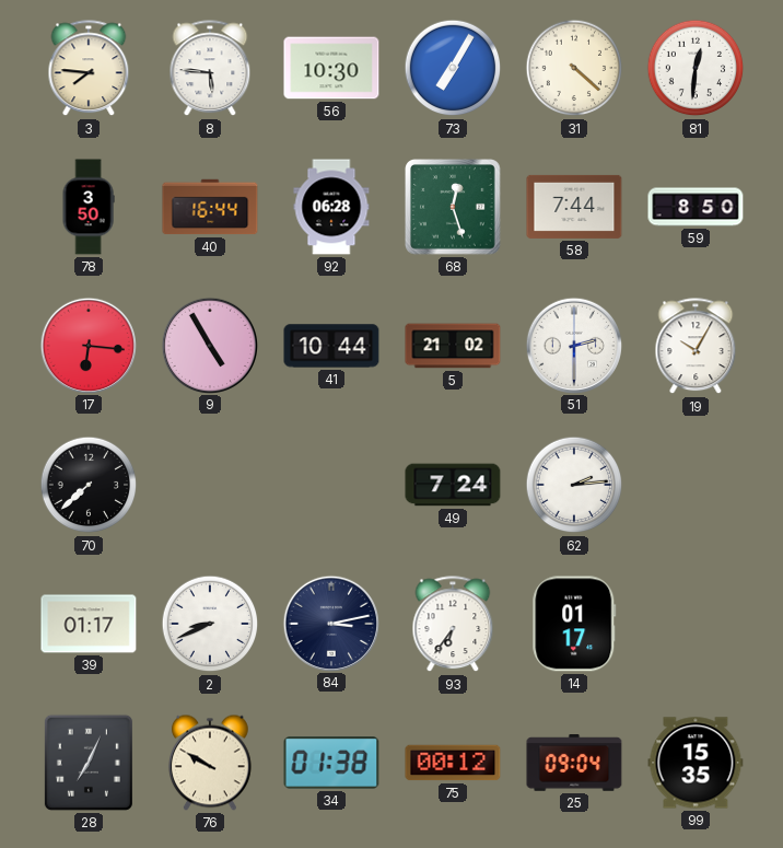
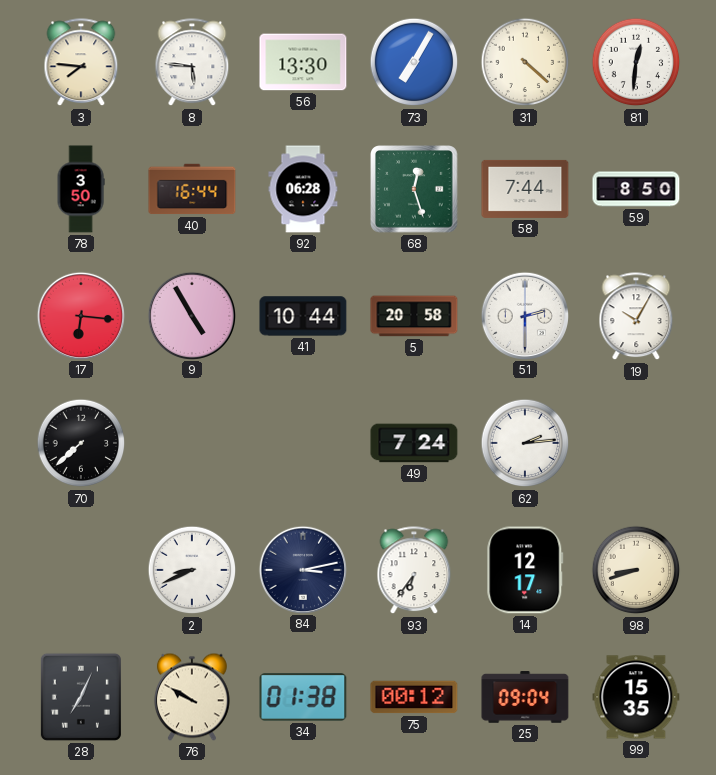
56: 10:30 -> 13:30
5: 21:02 -> 20:58
39: 01:17 -> none
14: 01:17 -> 12:17
98: none -> 8:42
